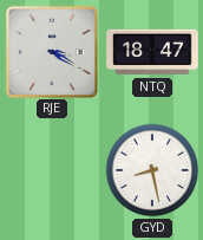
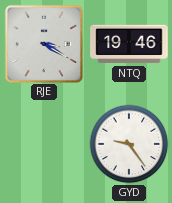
NTQ: 18:47 -> 19:46
GYD: 8:28 -> 9:24
